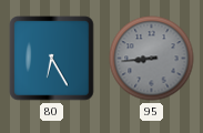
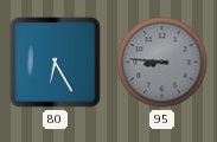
95: 8:44 -> 8:46
